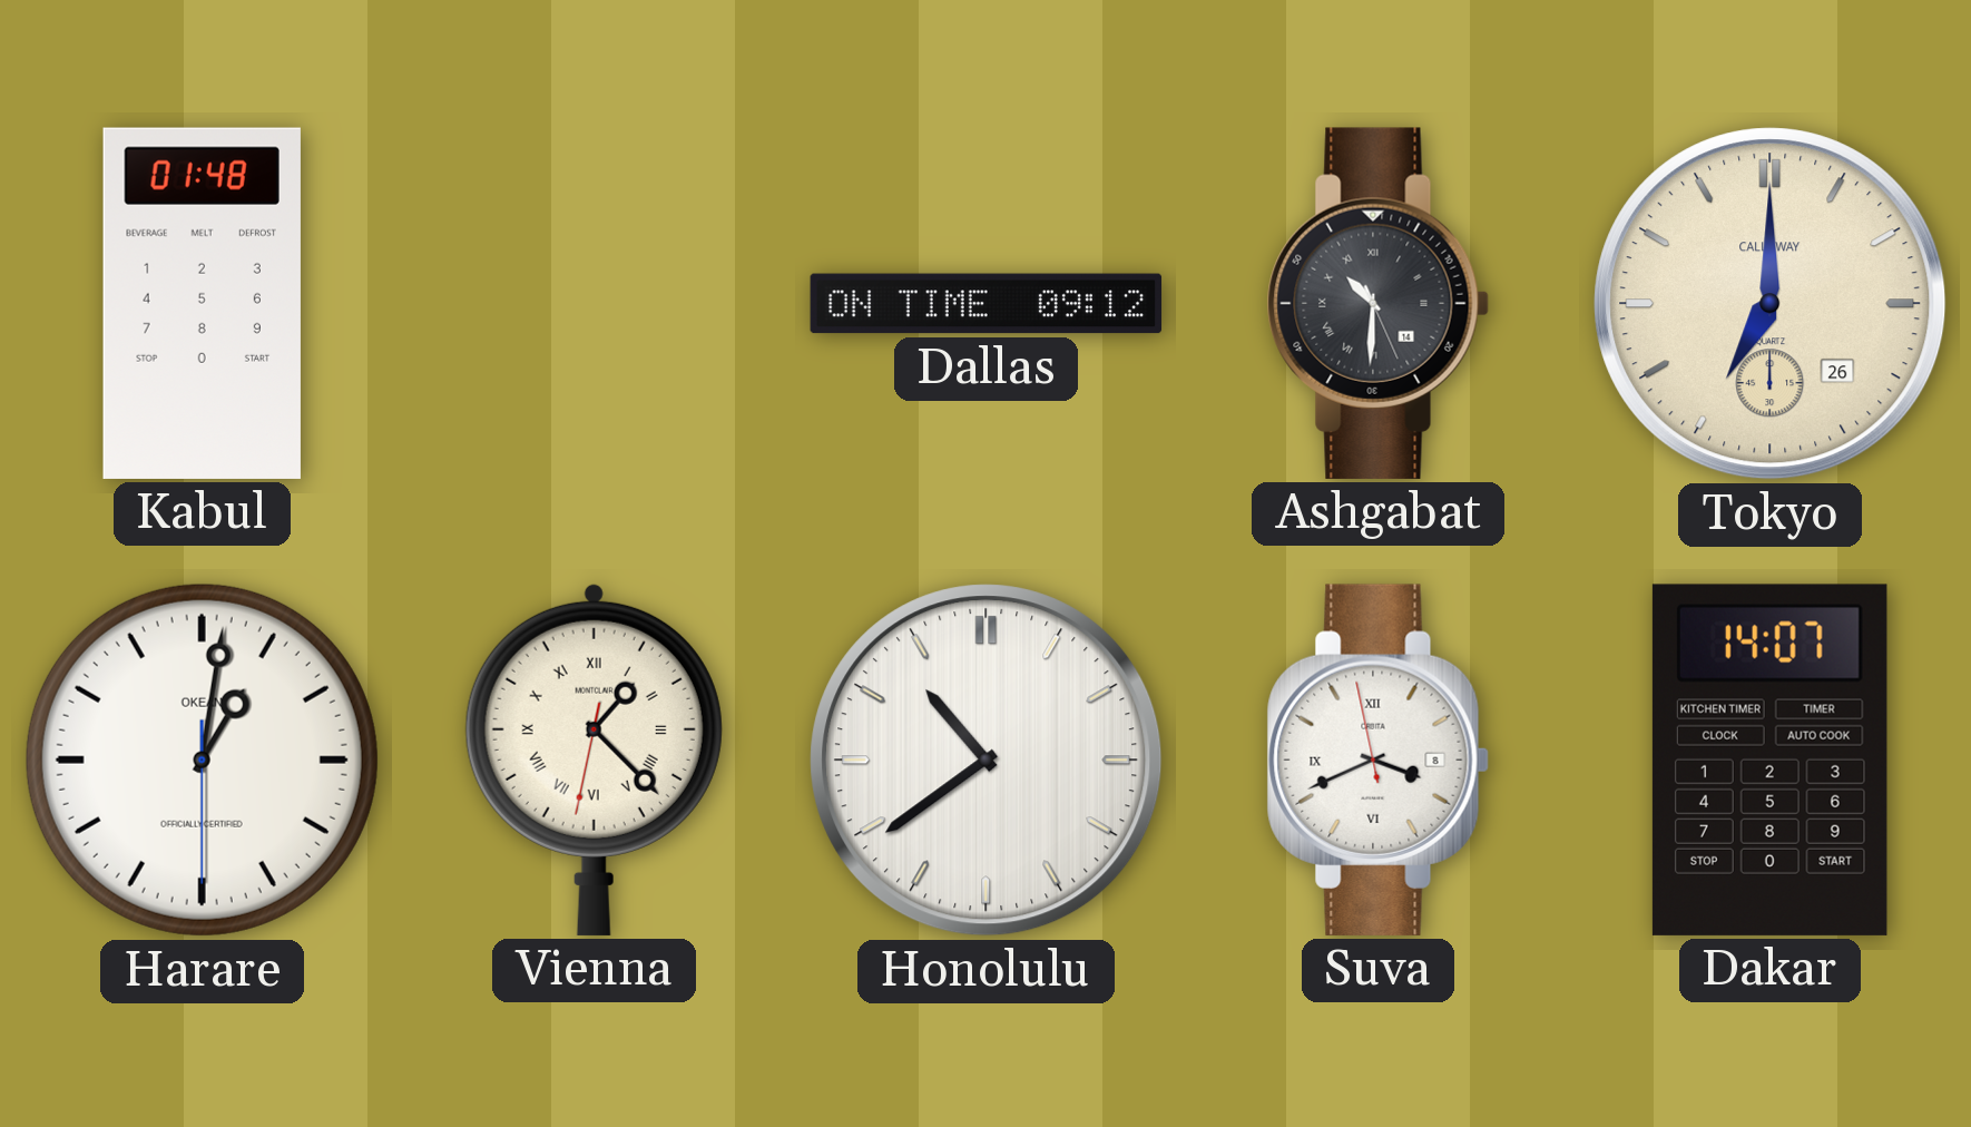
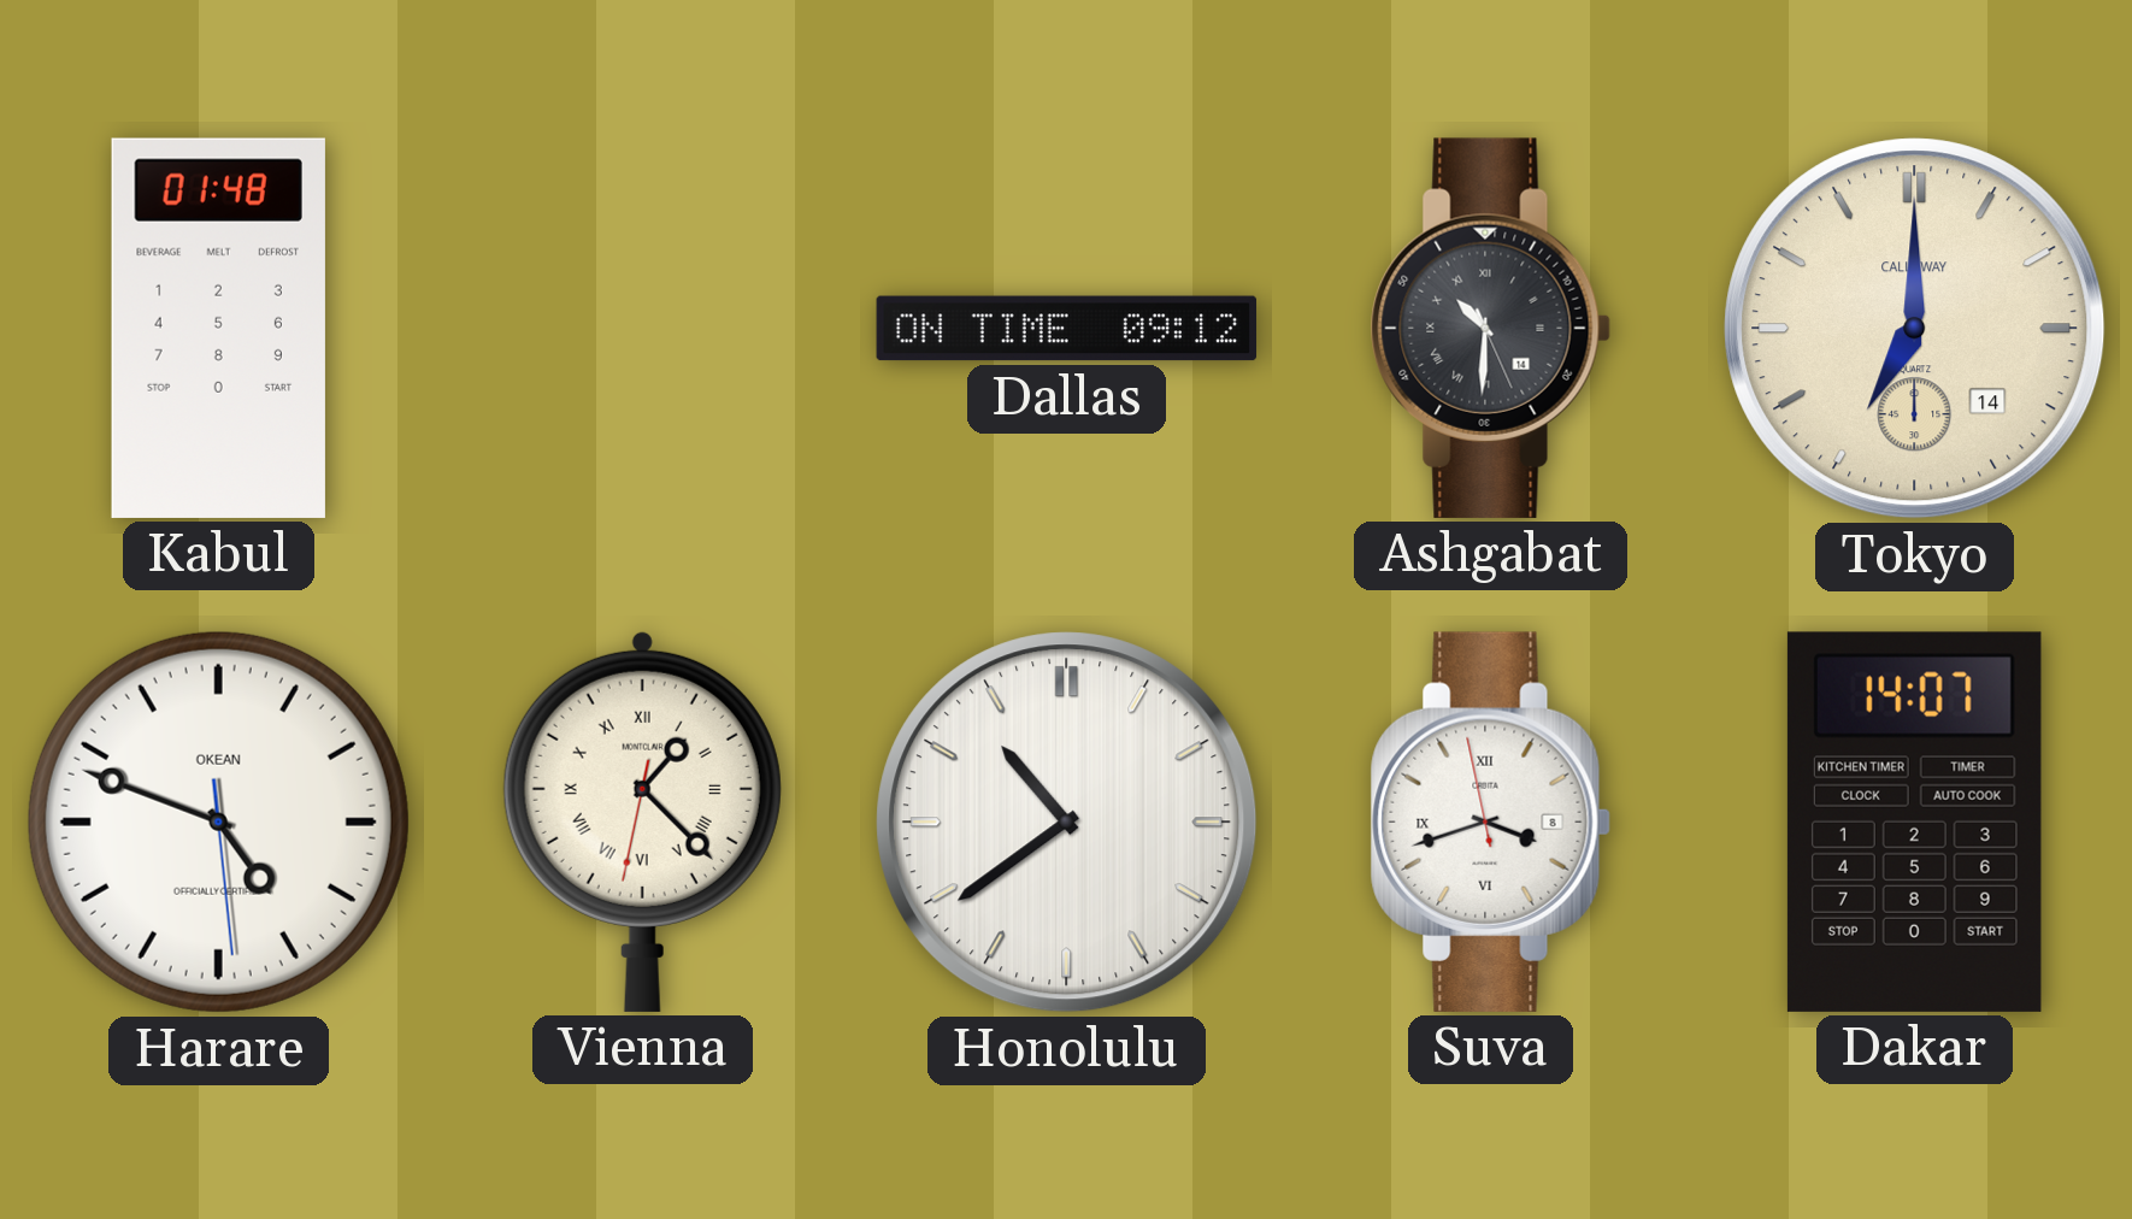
Tokyo date: 26 -> 14
Harare: 1:01 -> 4:48
Suva: 3:40 -> 3:41
